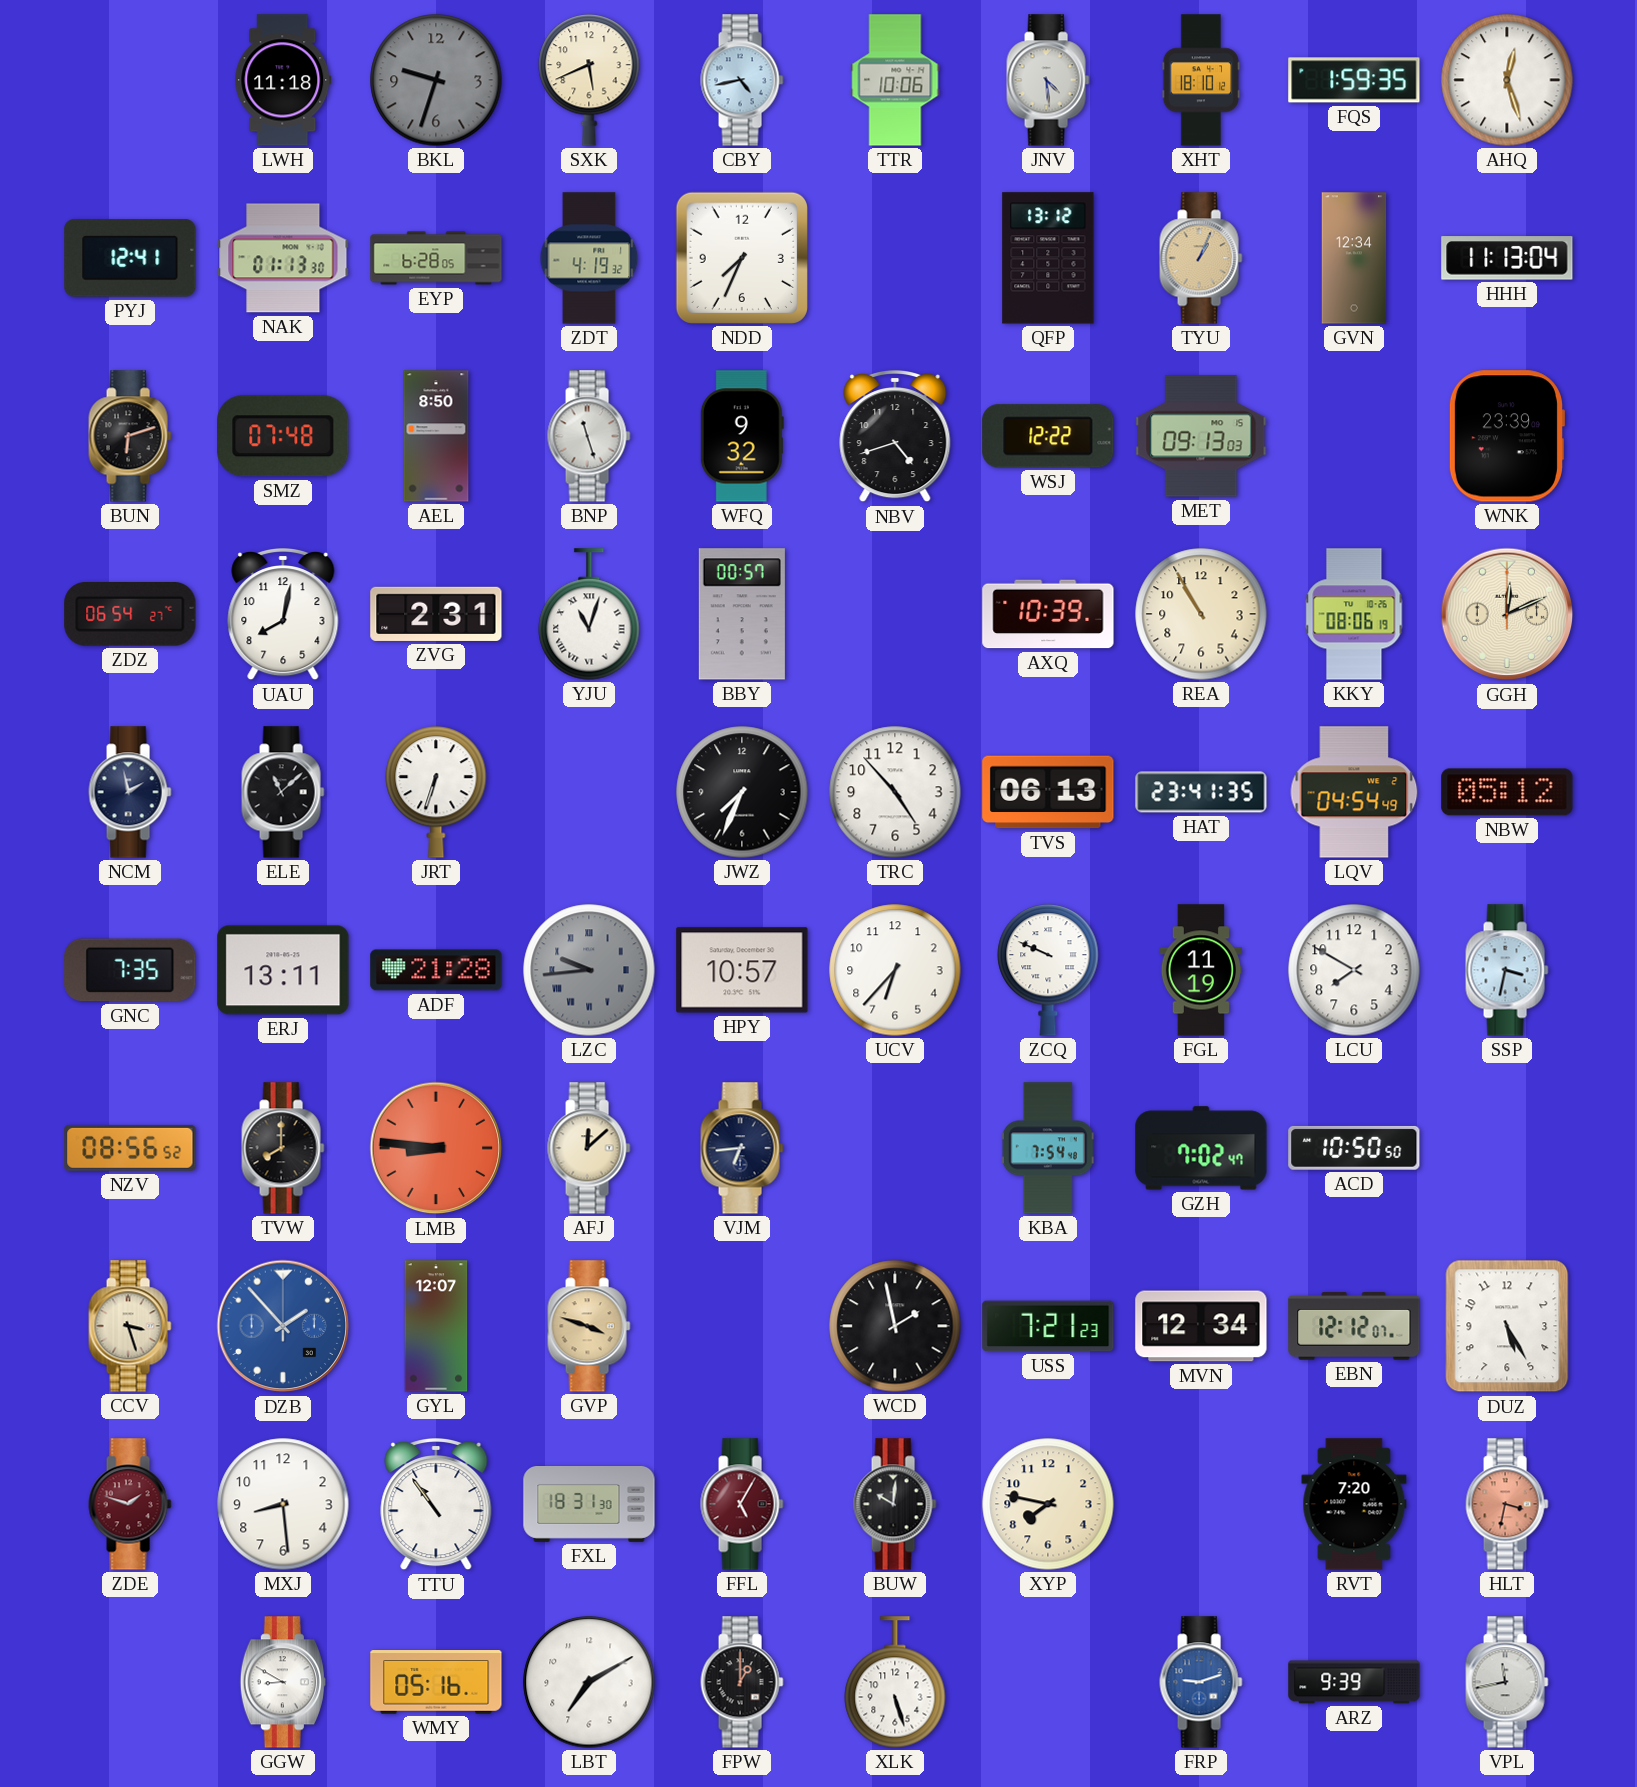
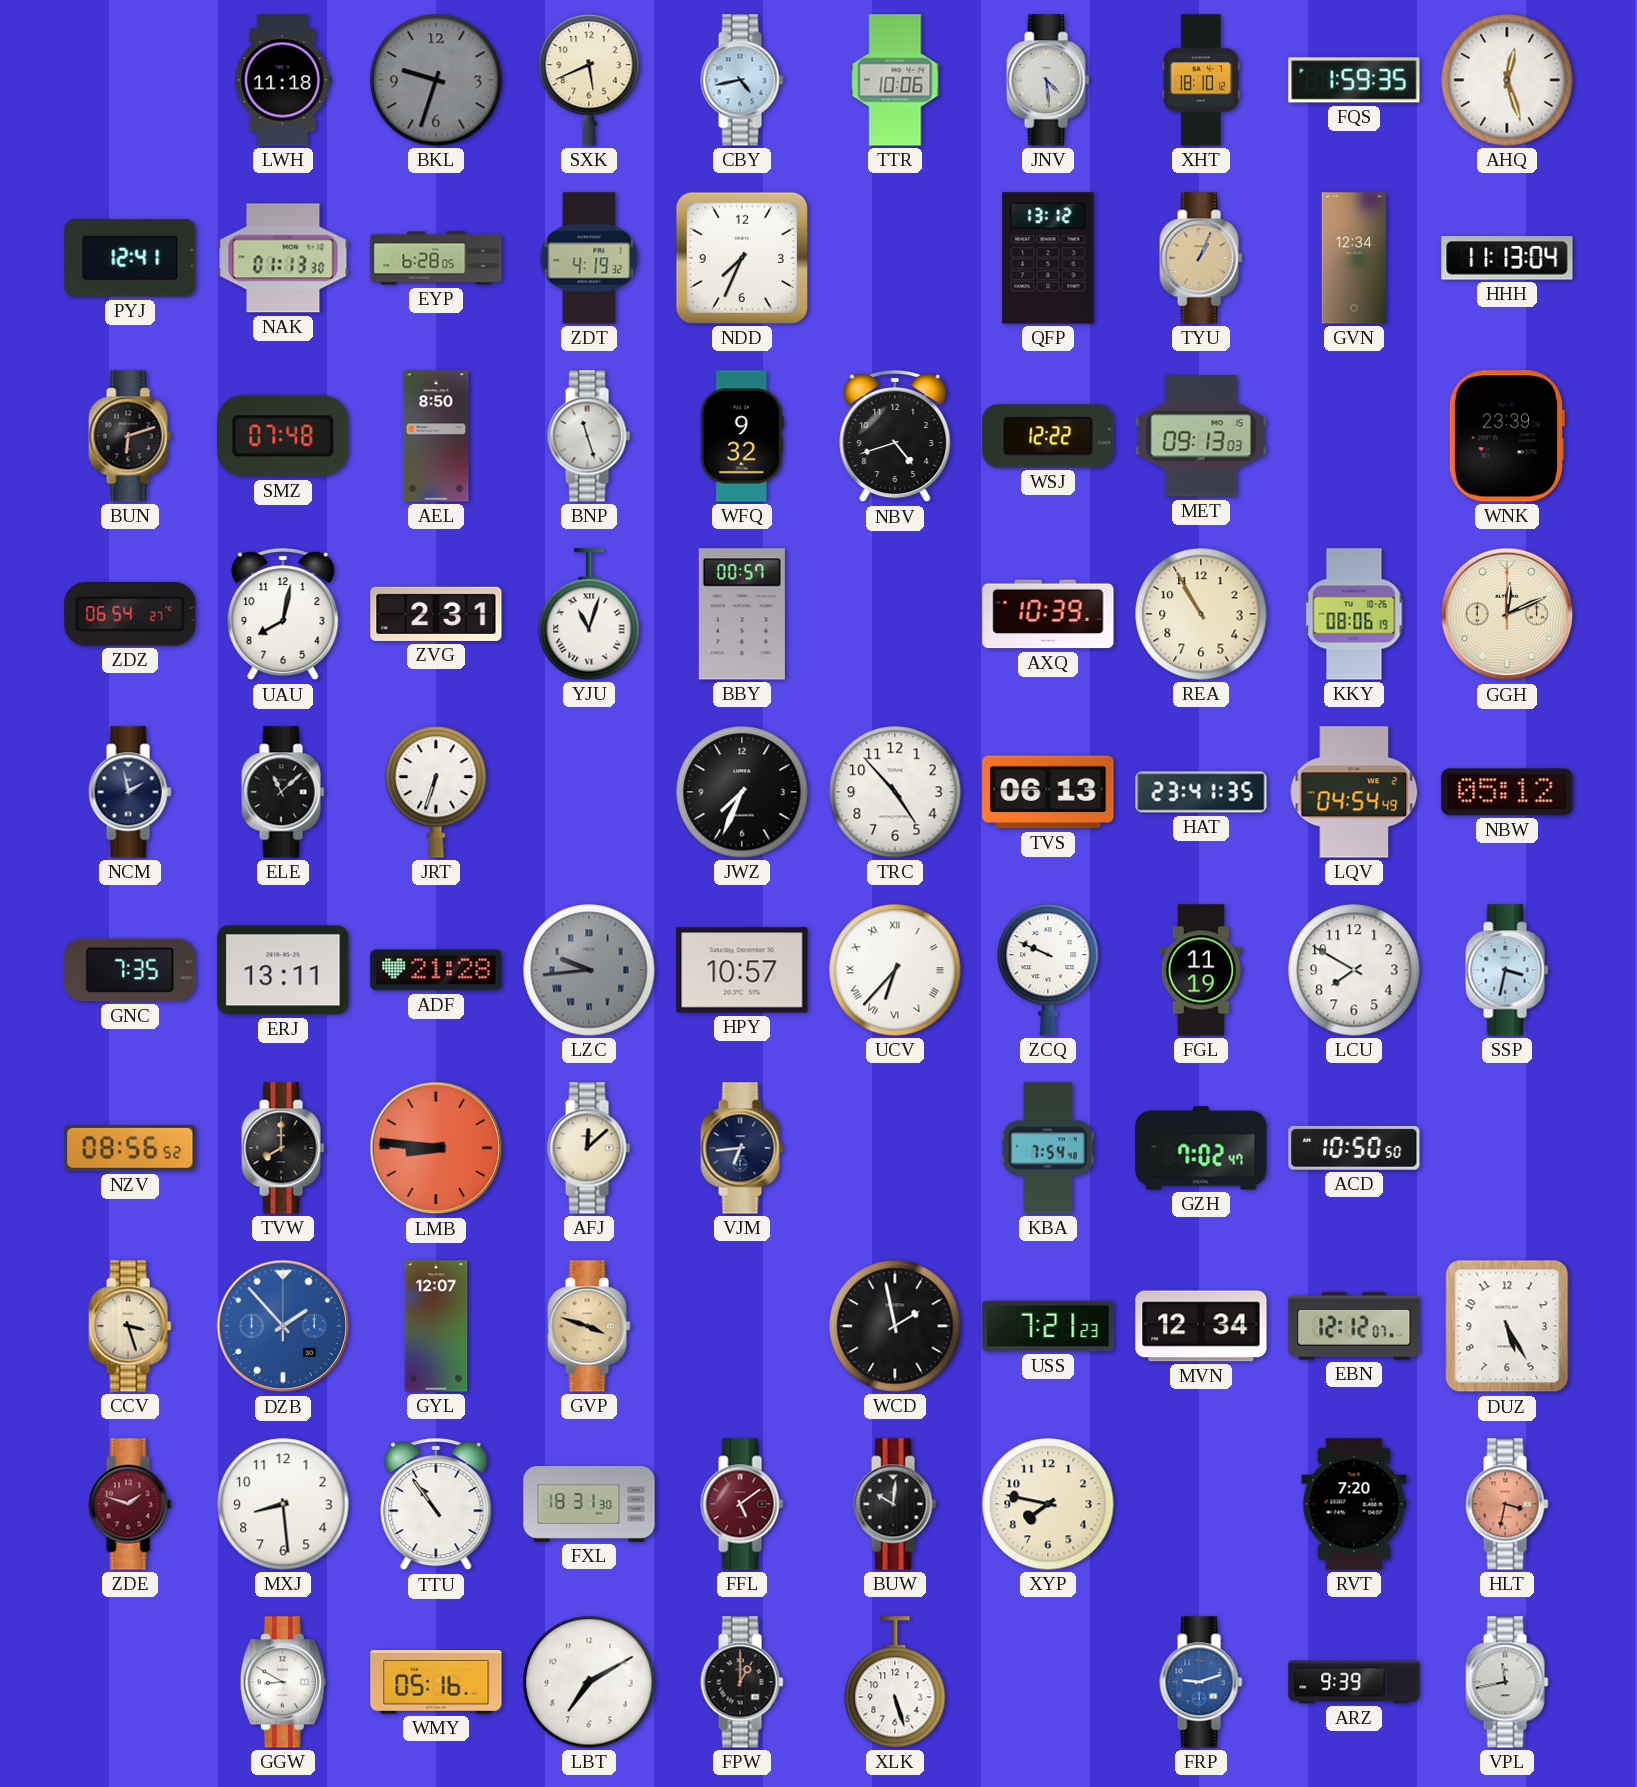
UCV numerals: Arabic -> Roman
FFL: 5:05 -> 5:09
